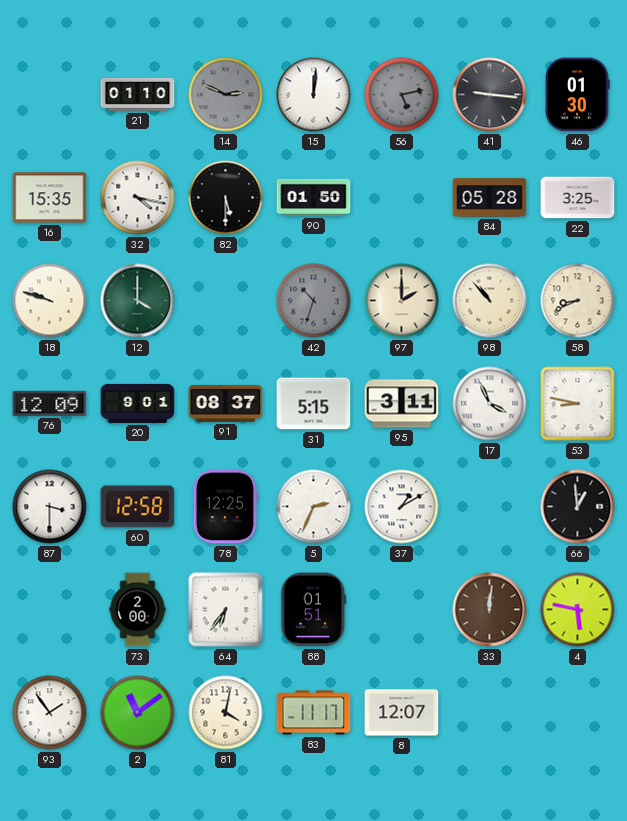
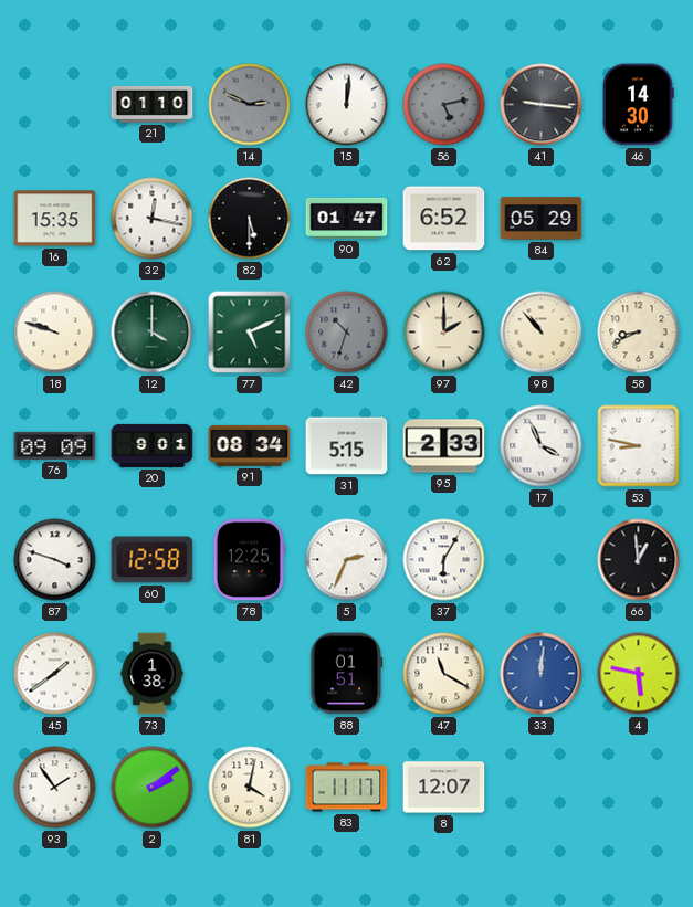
46: 01:30 -> 14:30
32: 4:17 -> 12:17
90: 01:50 -> 01:47
62: none -> 6:52
84: 05:28 -> 05:29
22: 3:25 -> none
77: none -> 5:11
76: 12:09 -> 09:09
91: 08:37 -> 08:34
95: 3:11 -> 2:33
87: 3:30 -> 3:48
37: 1:10 -> 6:05
45: none -> 1:39
73: 2:00 -> 1:38
64: 6:36 -> none
47: none -> 11:20
33 dial: brown -> blue
2: 11:09 -> 2:09
